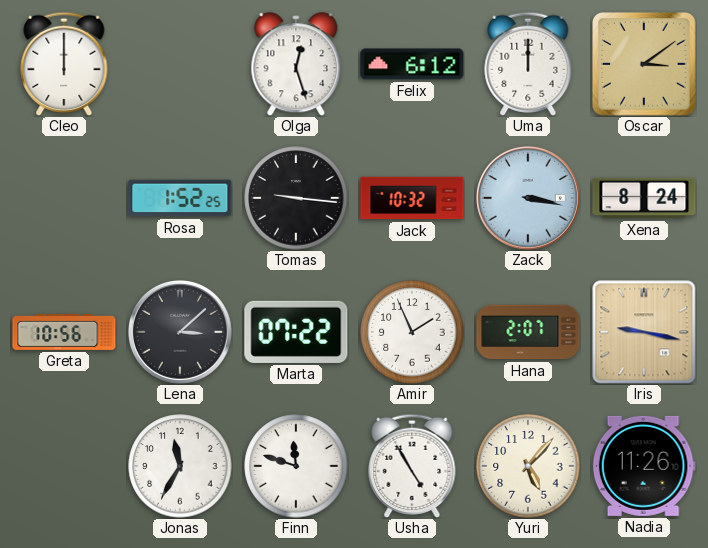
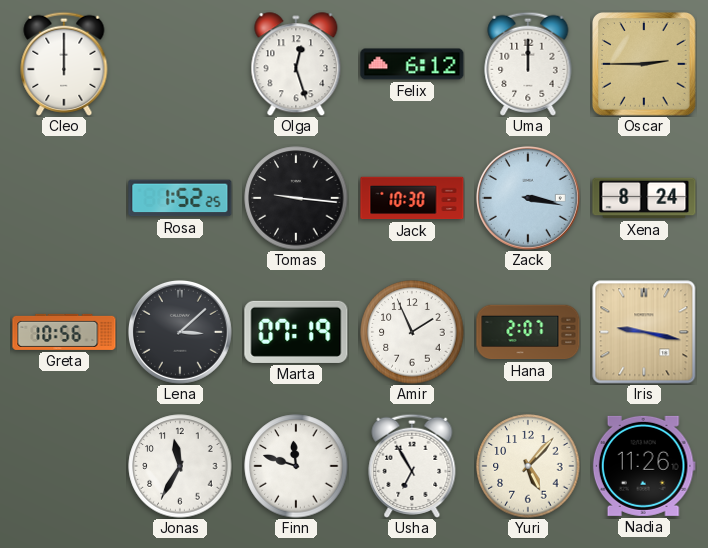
Oscar: 3:09 -> 2:45
Jack: 10:32 -> 10:30
Marta: 07:22 -> 07:19
Usha: 4:55 -> 6:55
